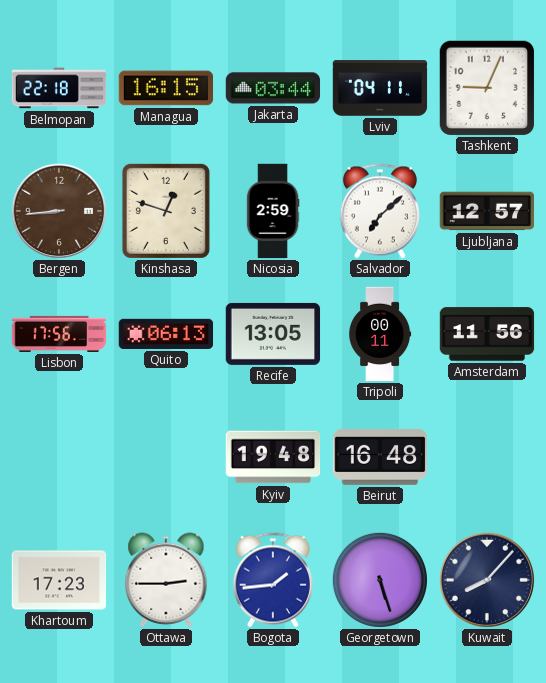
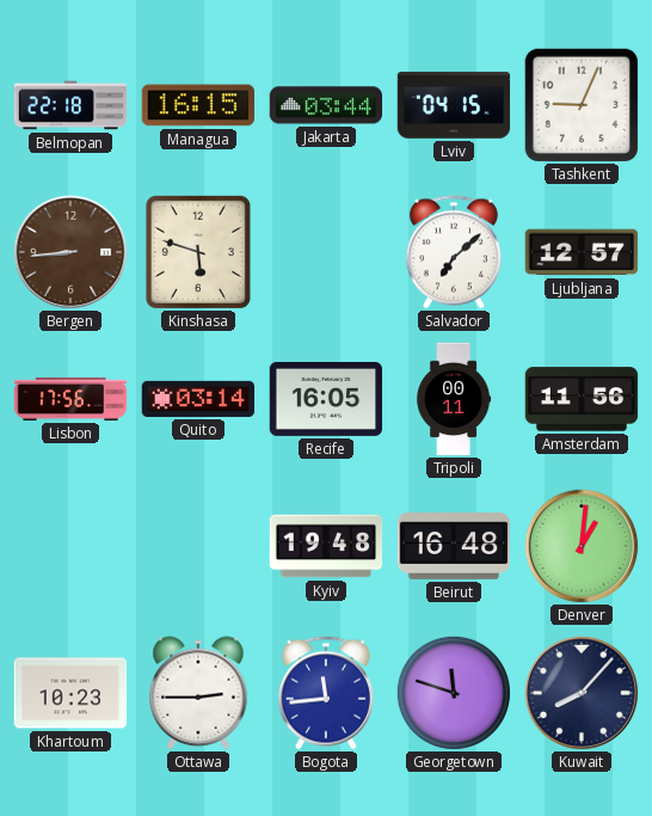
Lviv: 04:11 -> 04:15
Kinshasa: 12:48 -> 5:48
Nicosia: 2:59 -> none
Quito: 06:13 -> 03:14
Recife: 13:05 -> 16:05
Denver: none -> 1:01
Khartoum: 17:23 -> 10:23
Bogota: 1:44 -> 11:44
Georgetown: 5:27 -> 11:48
